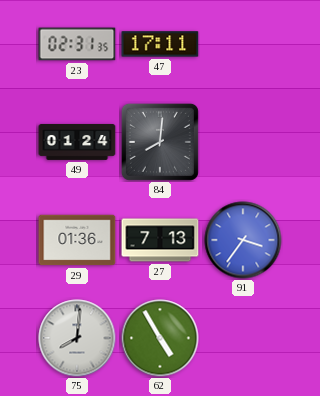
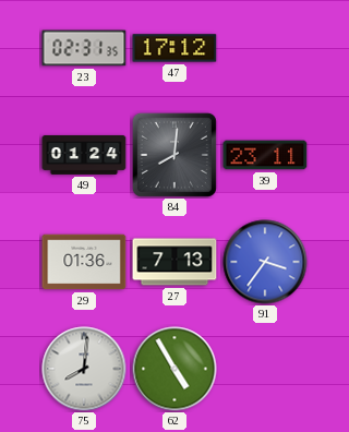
47: 17:11 -> 17:12
39: none -> 23:11
